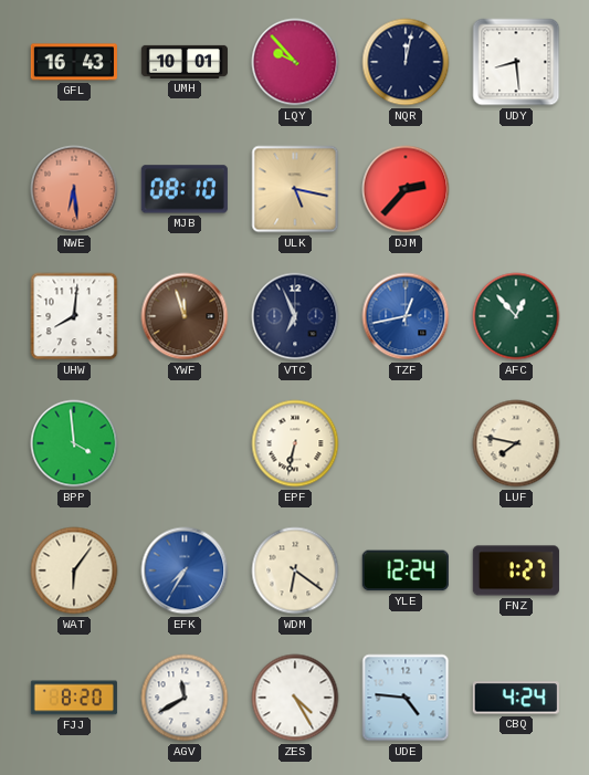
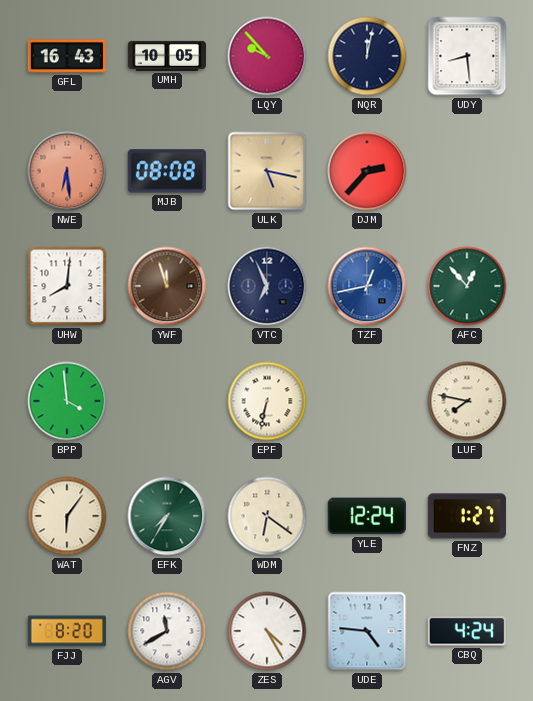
UMH: 10:01 -> 10:05
MJB: 08:10 -> 08:08
EFK dial: blue -> green
